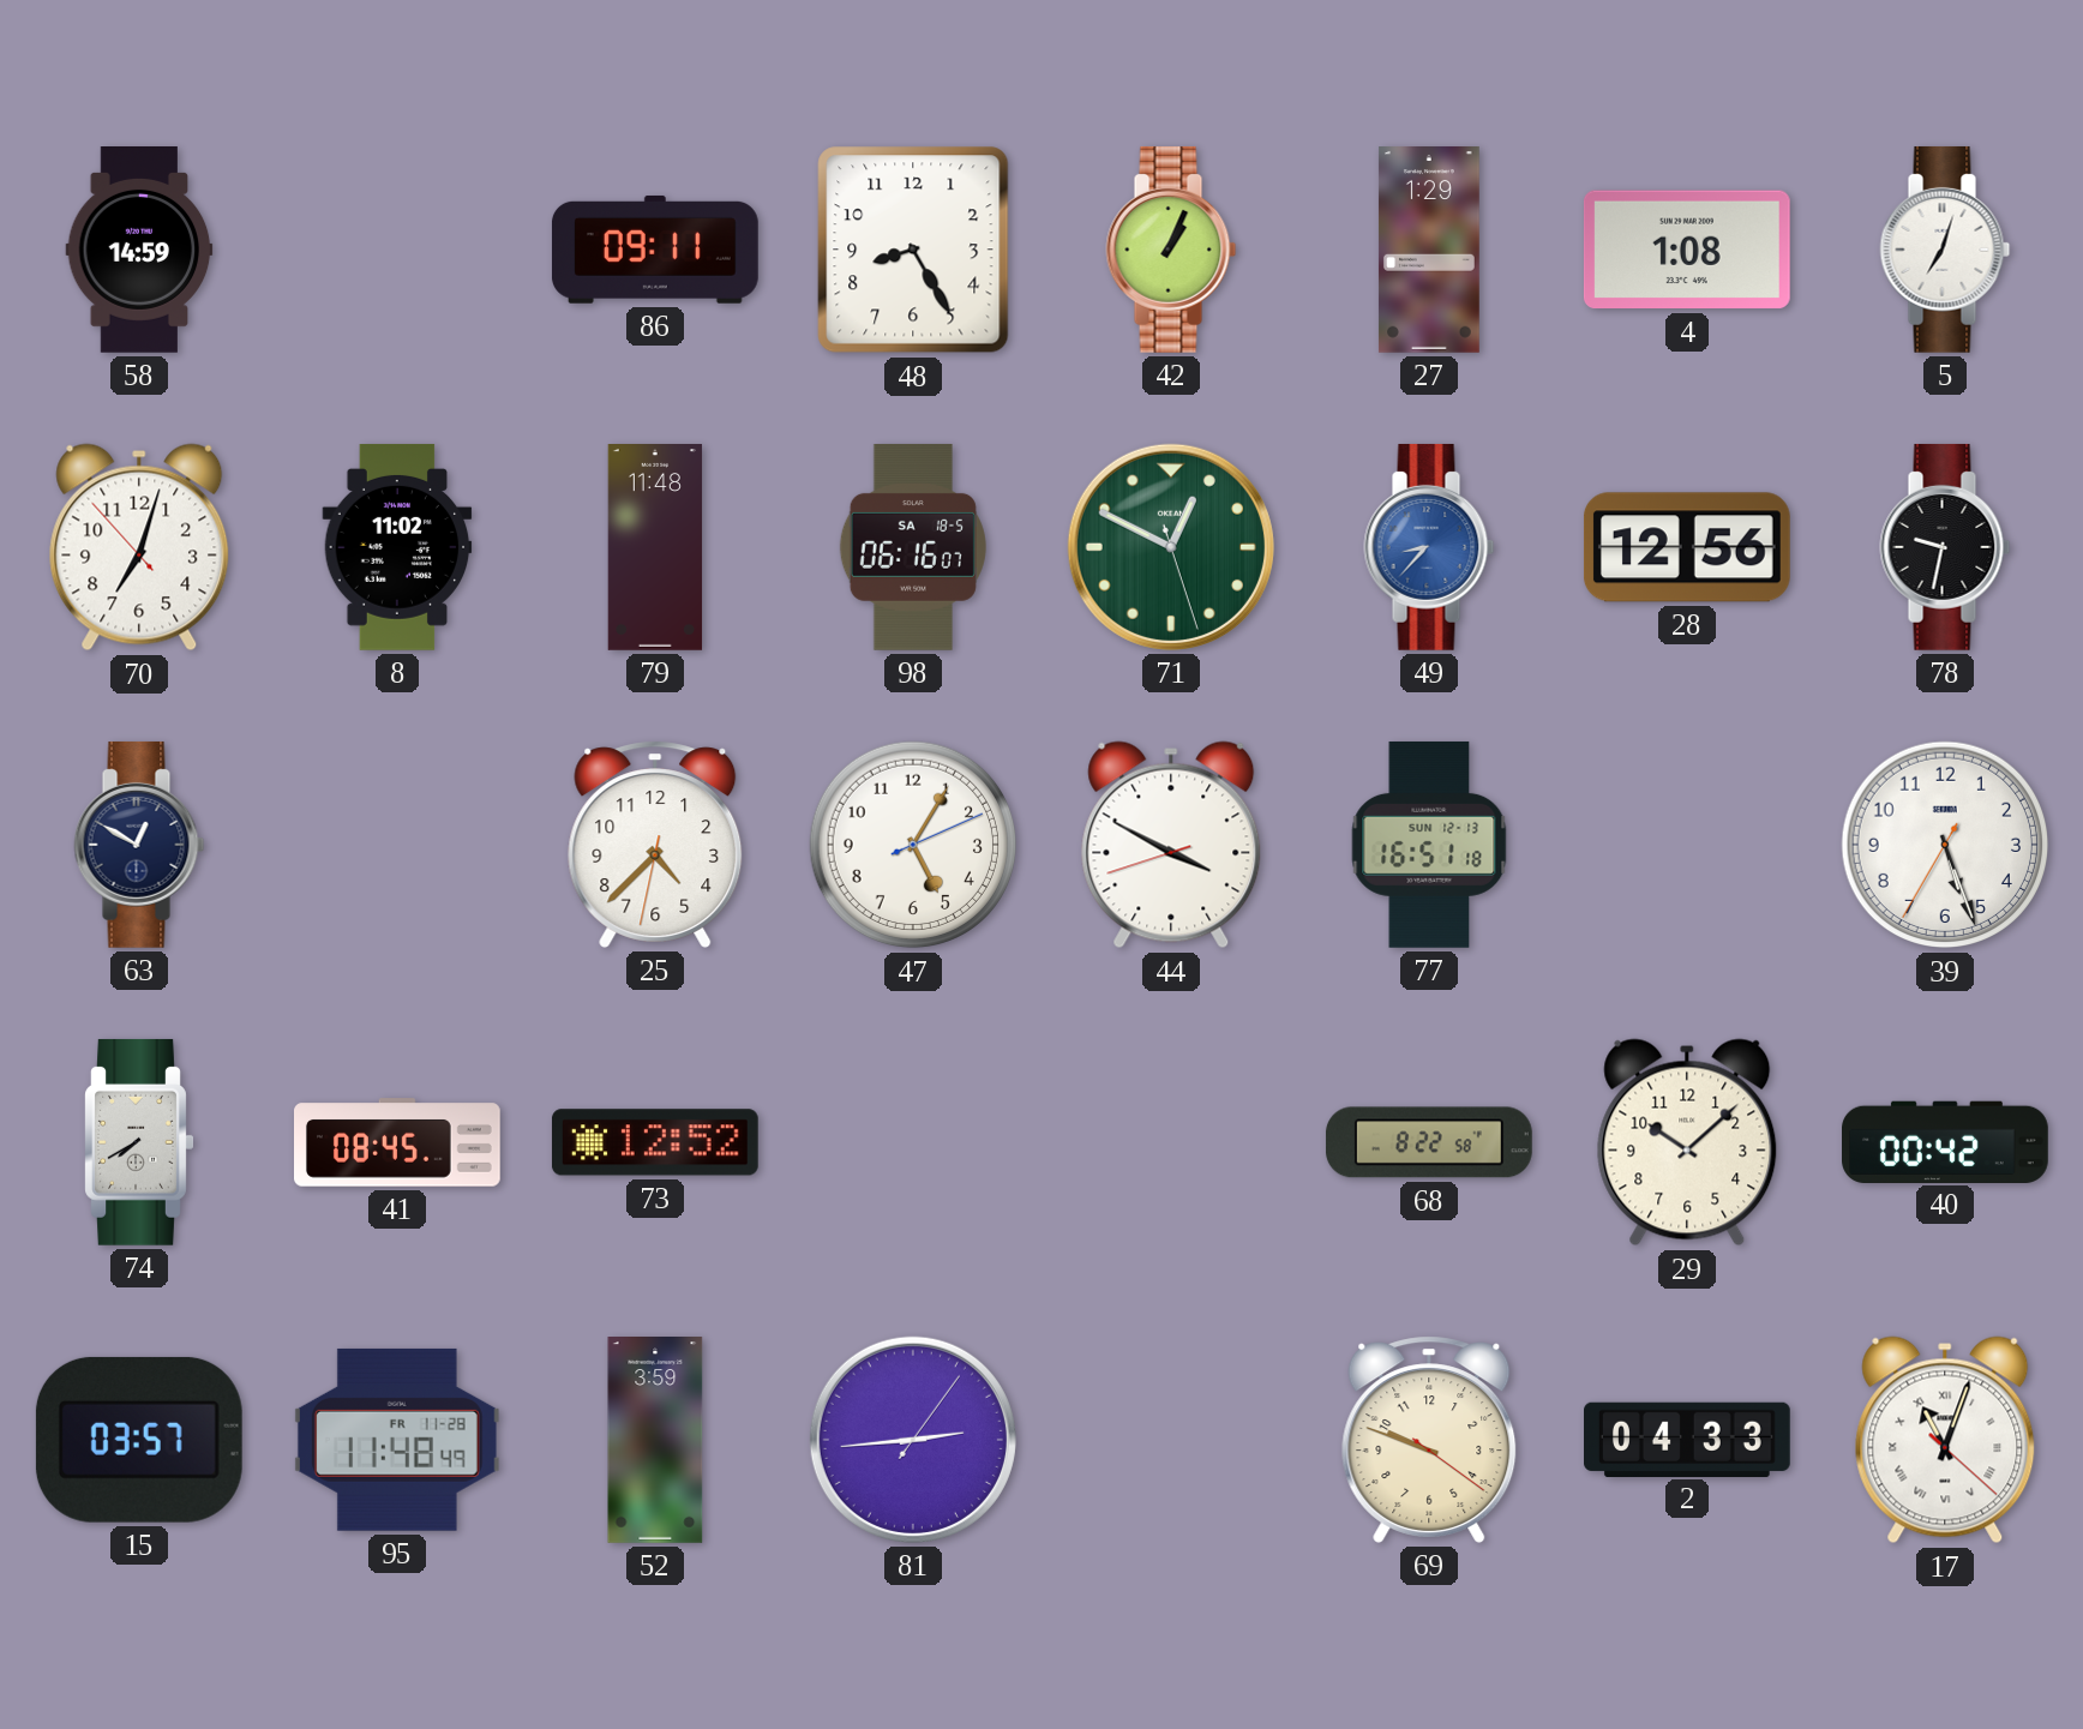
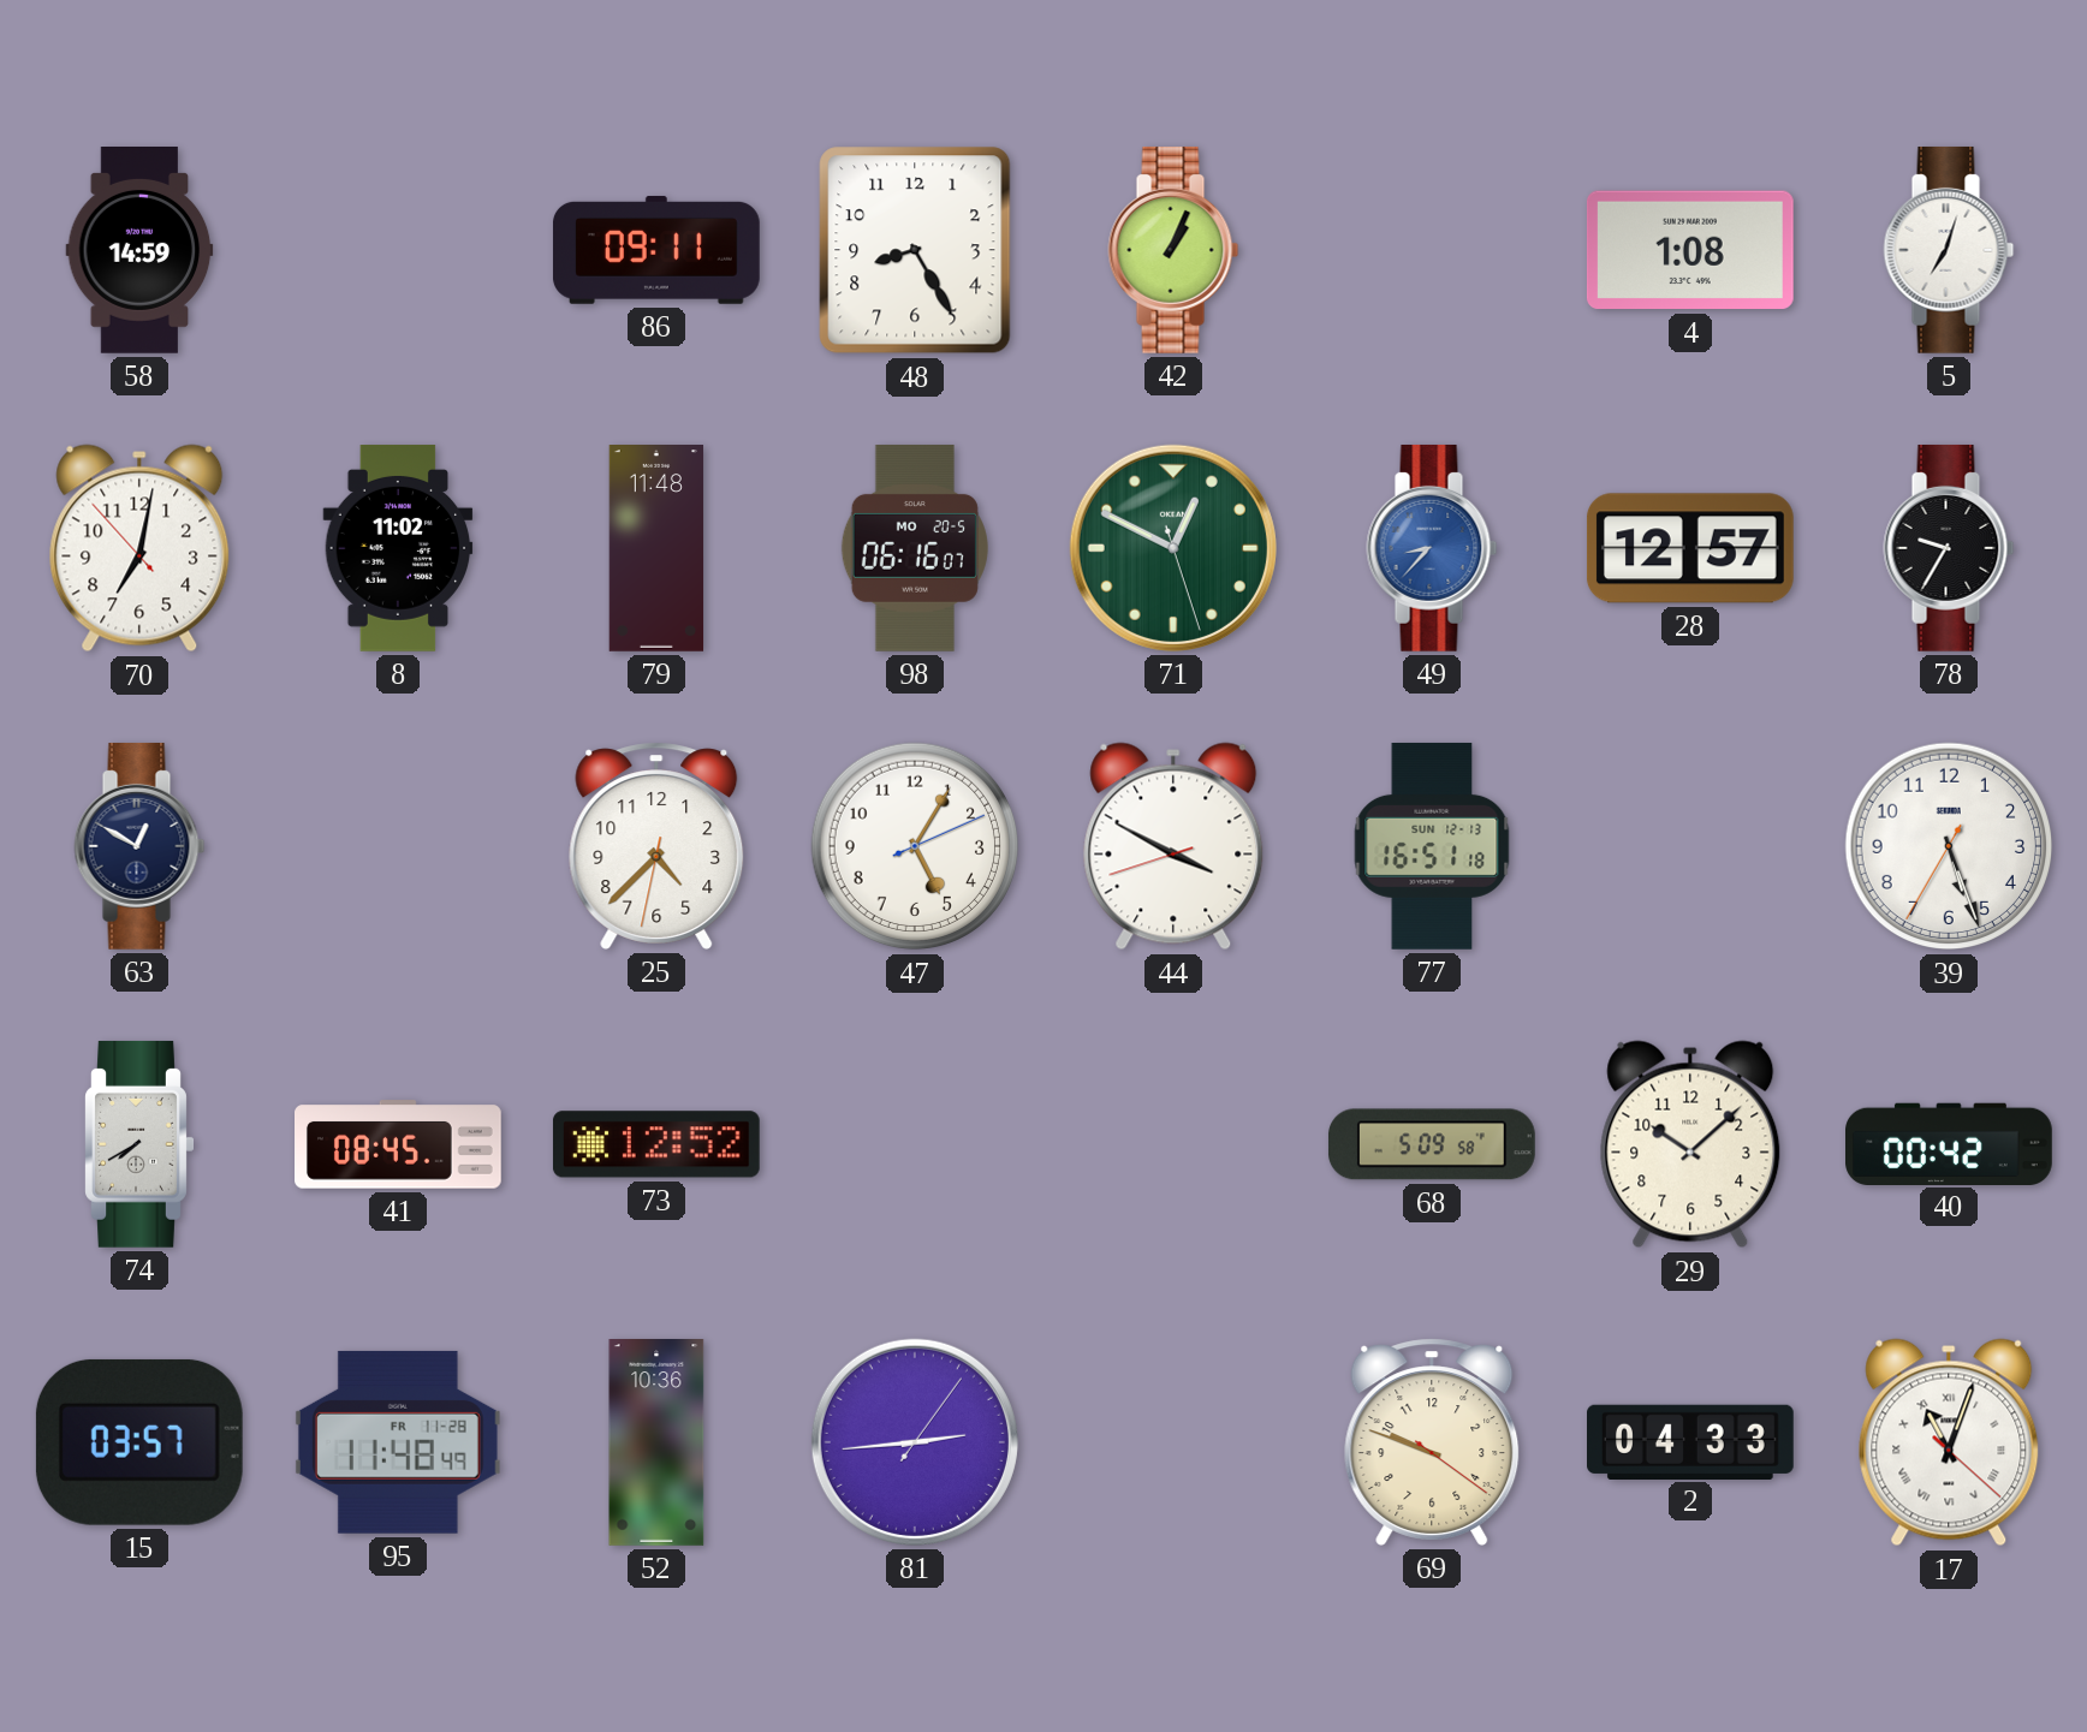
27: 1:29 -> none
70: 7:02 -> 7:01
98 date: SA 18-5 -> MO 20-5
28: 12:56 -> 12:57
78: 9:32 -> 9:35
68: 8:22 -> 5:09
52: 3:59 -> 10:36
